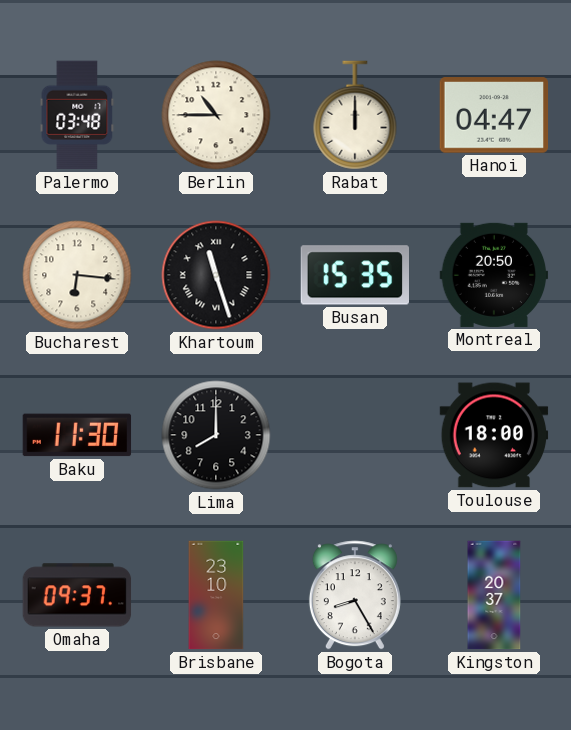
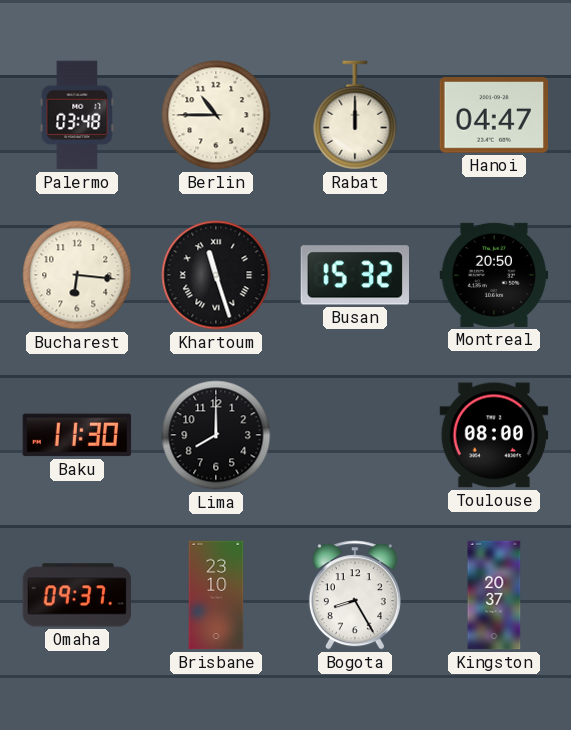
Busan: 15:35 -> 15:32
Toulouse: 18:00 -> 08:00
